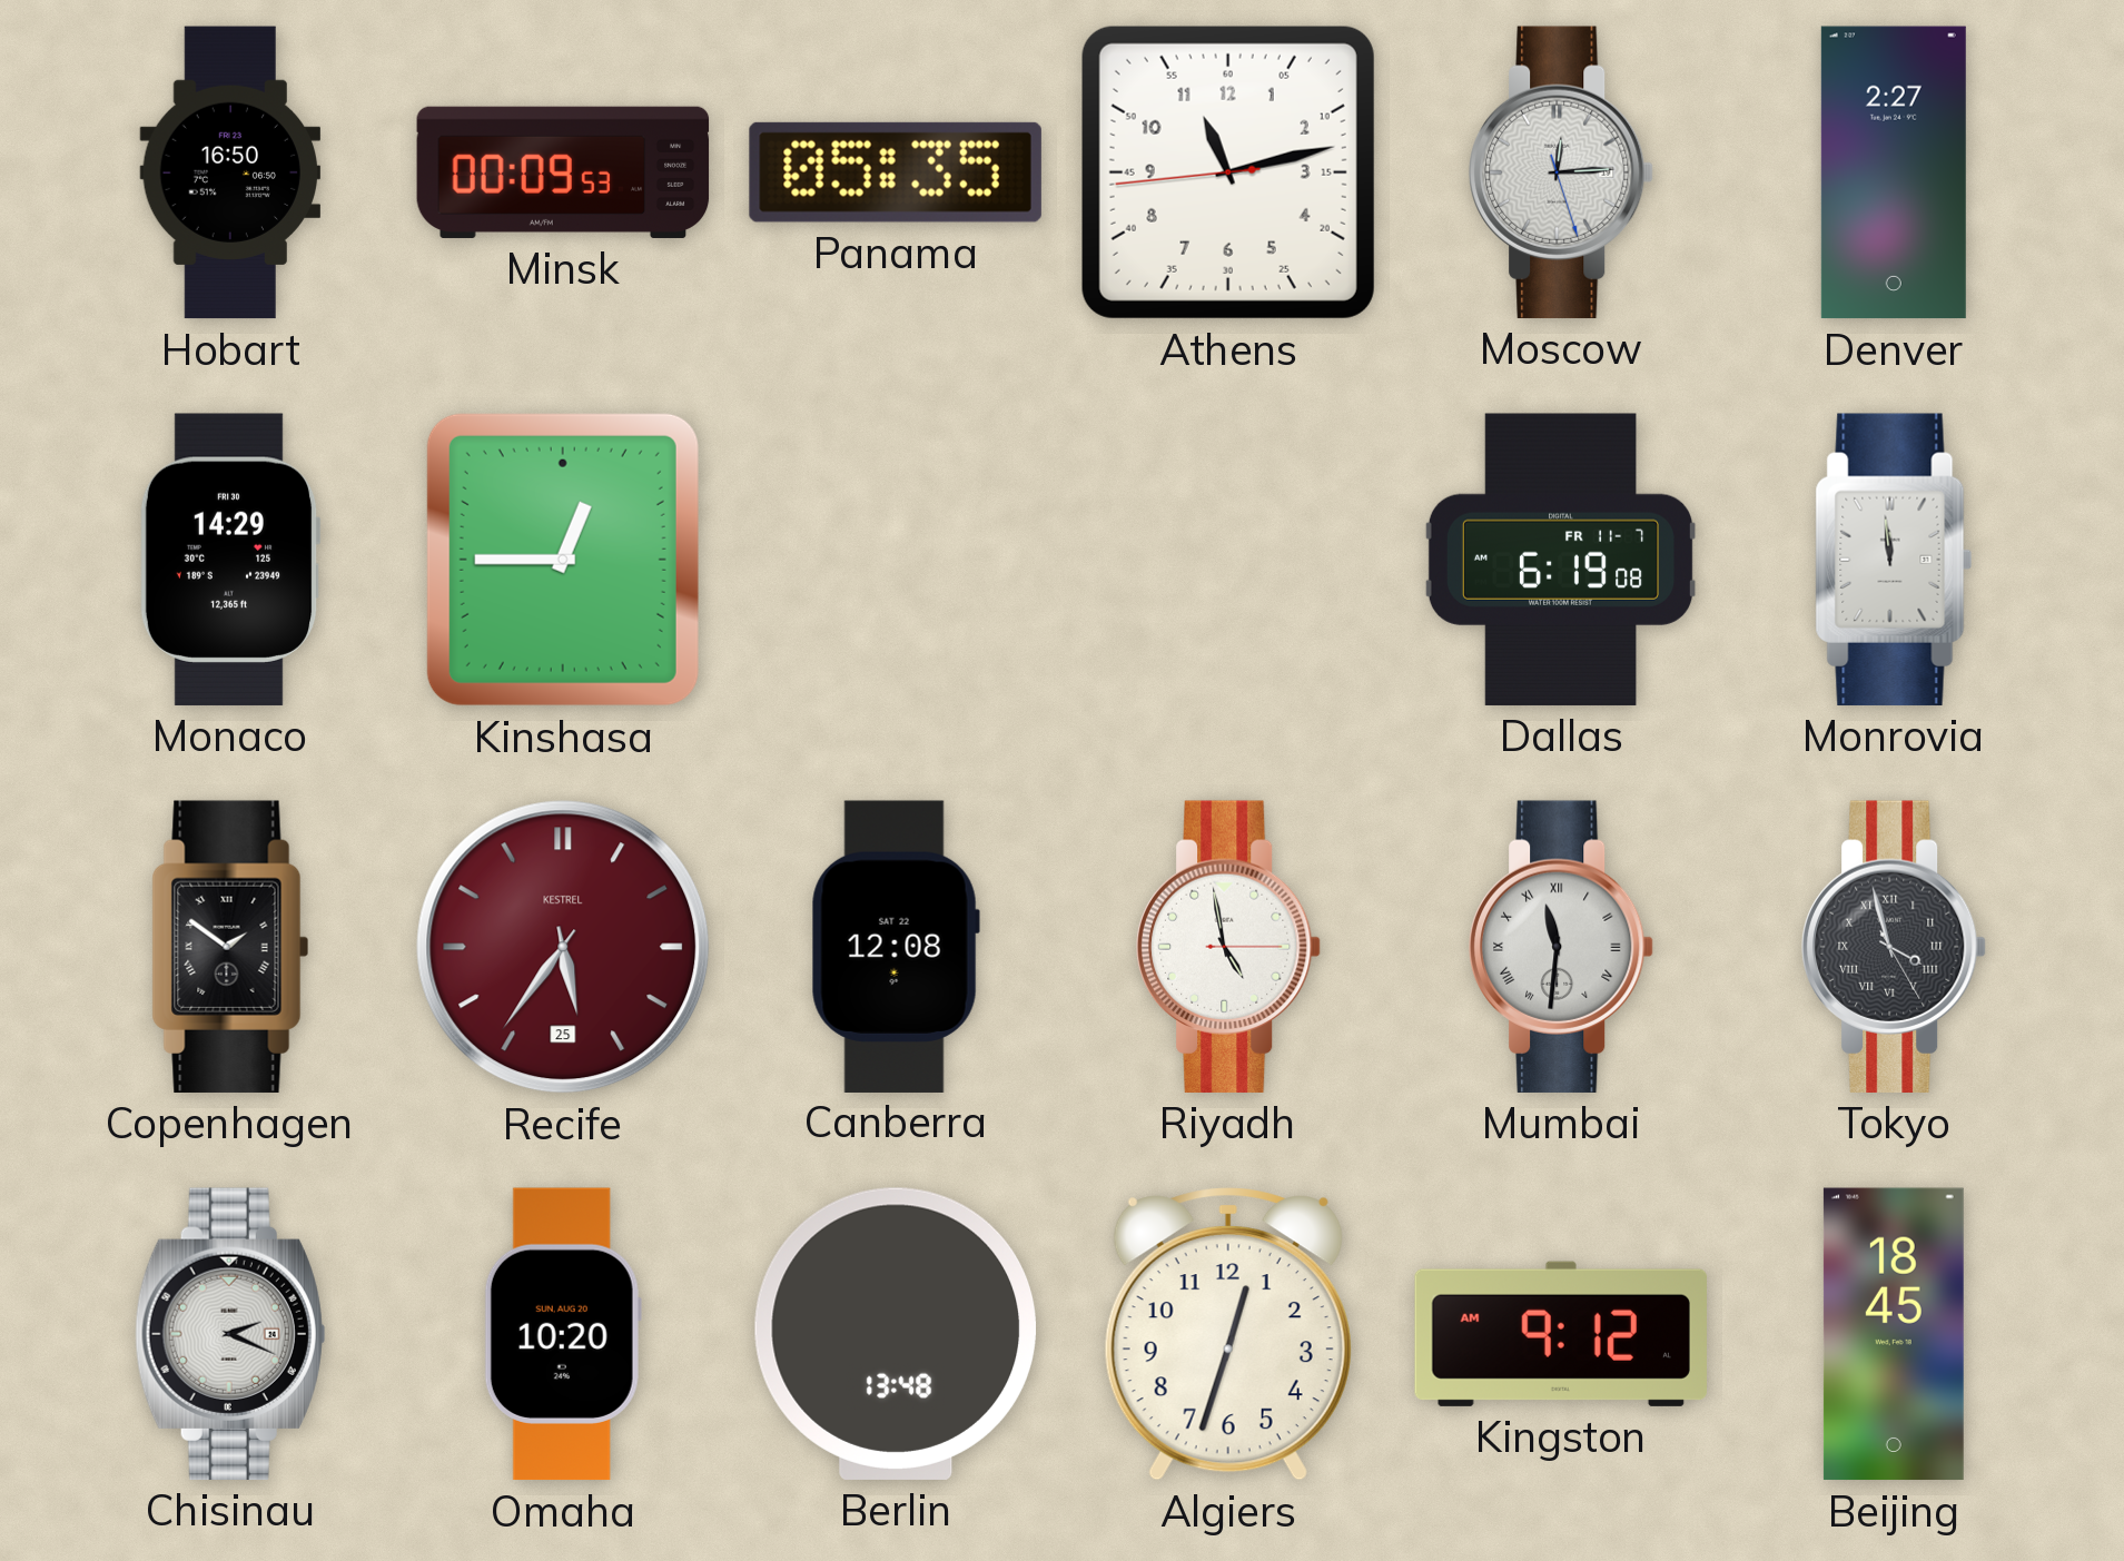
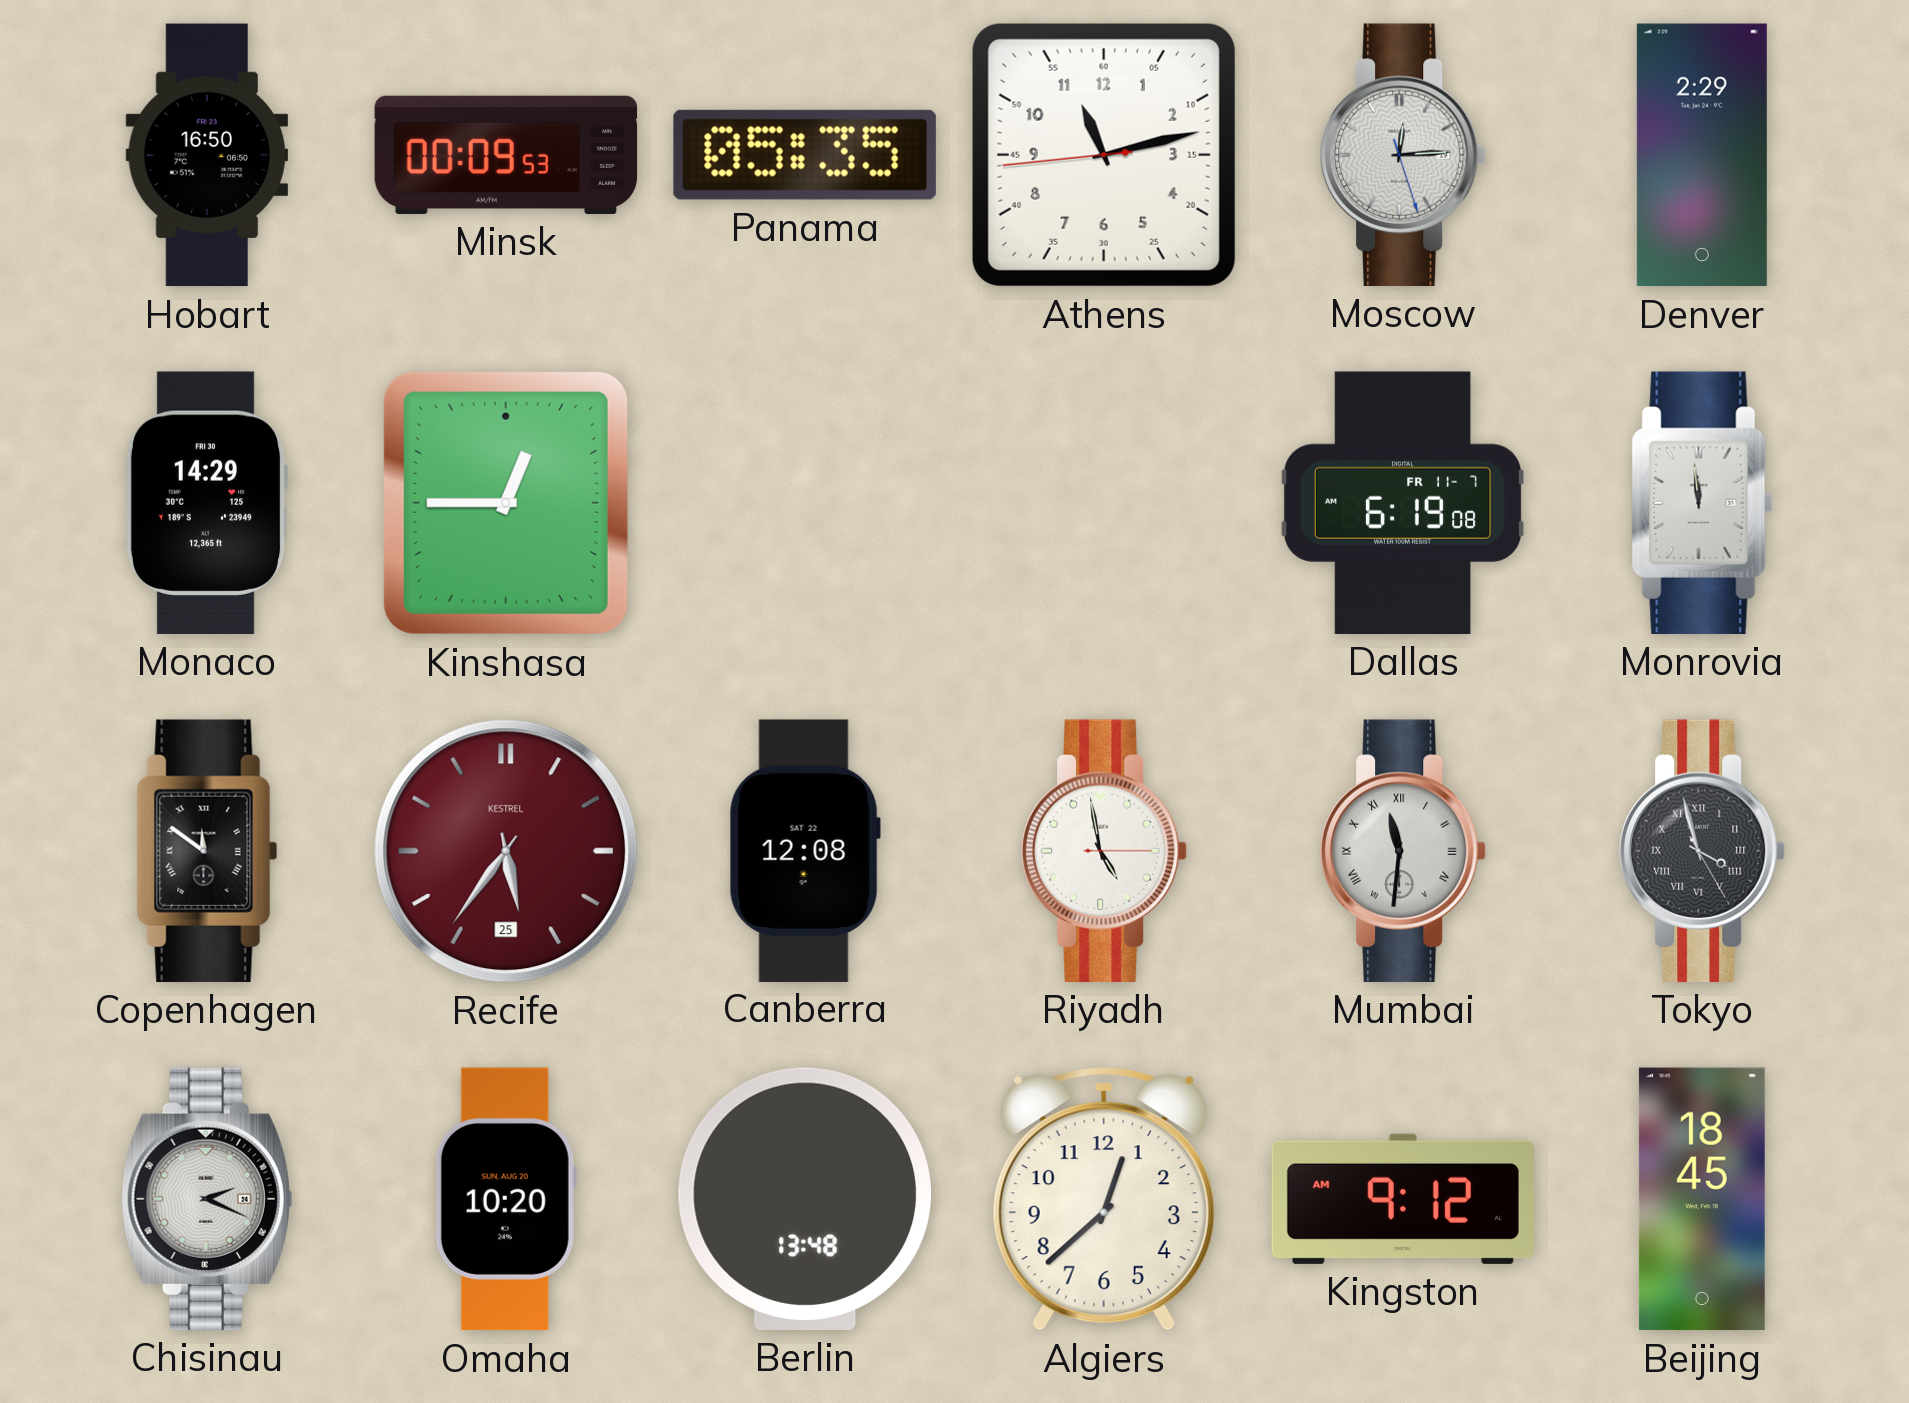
Denver: 2:27 -> 2:29
Copenhagen: 1:51 -> 11:51
Algiers: 12:33 -> 12:38
